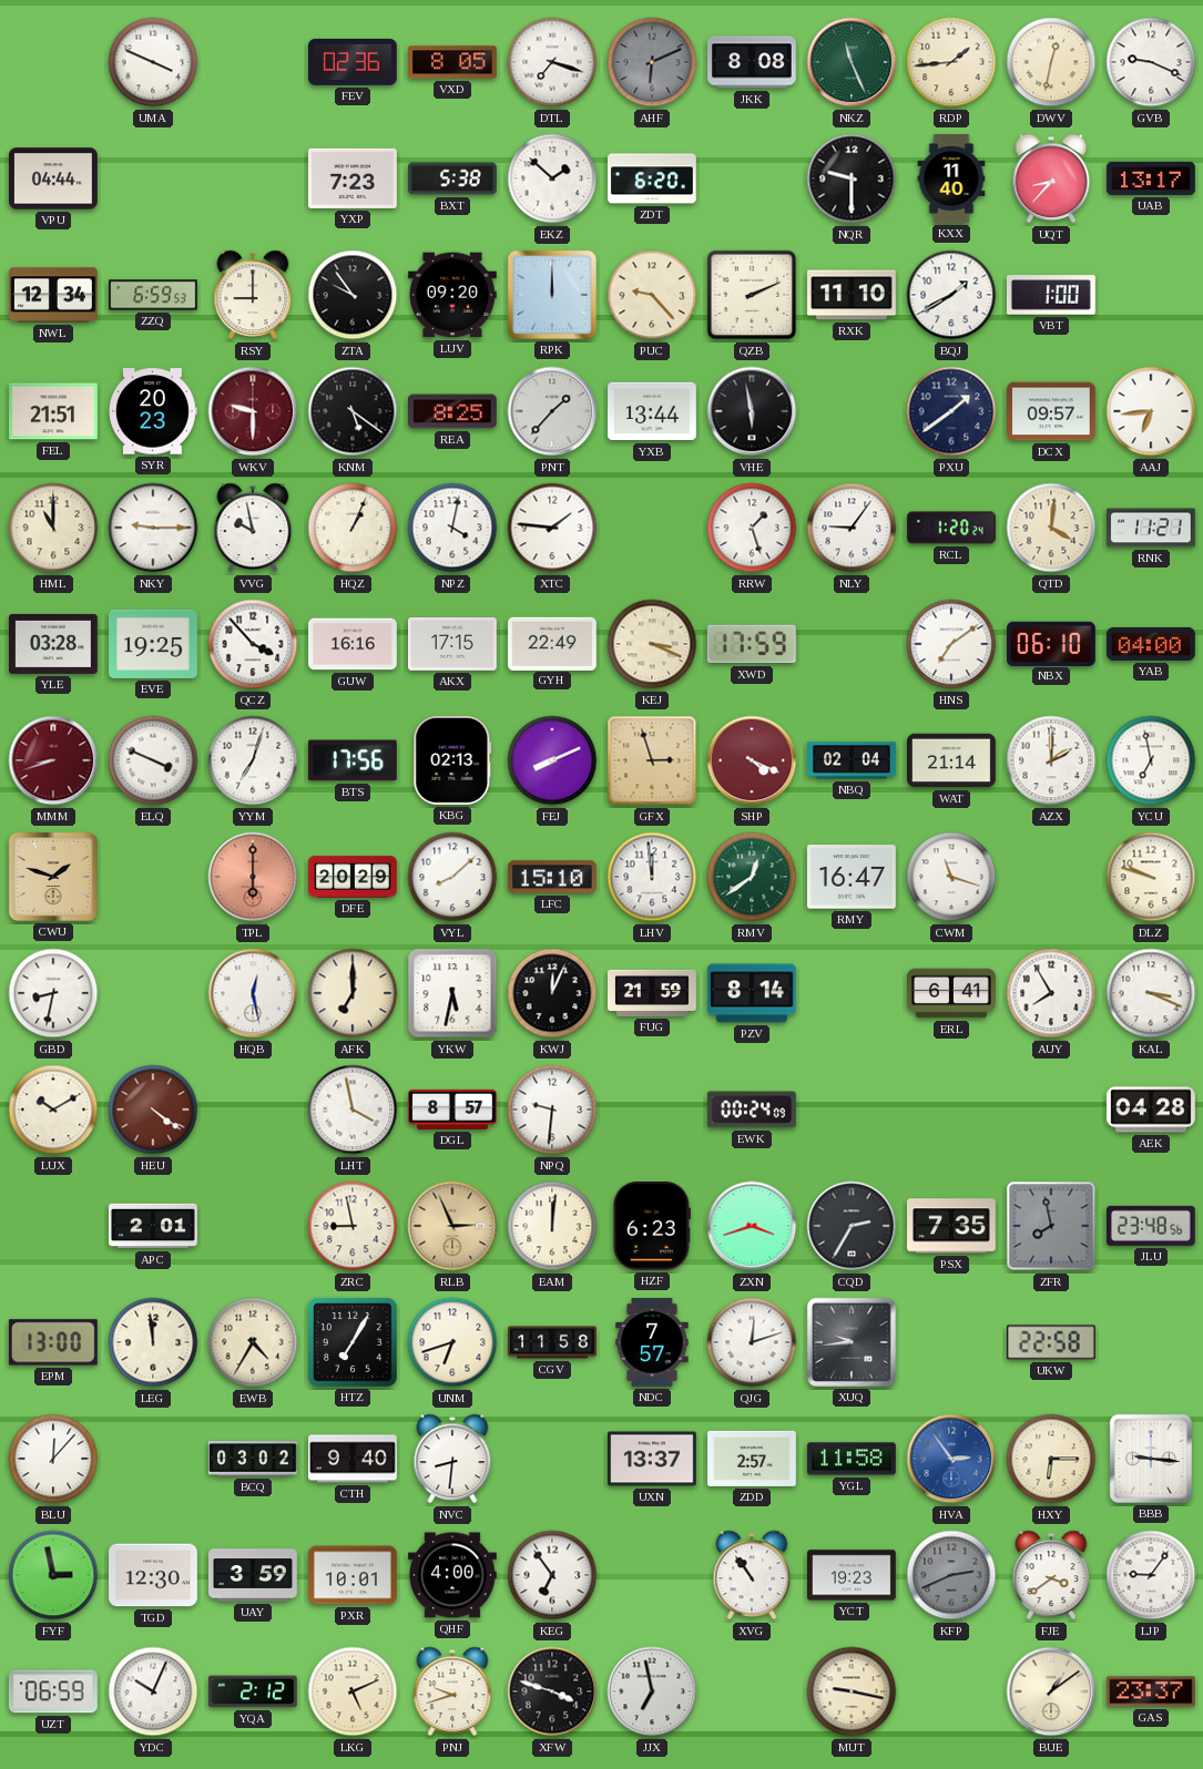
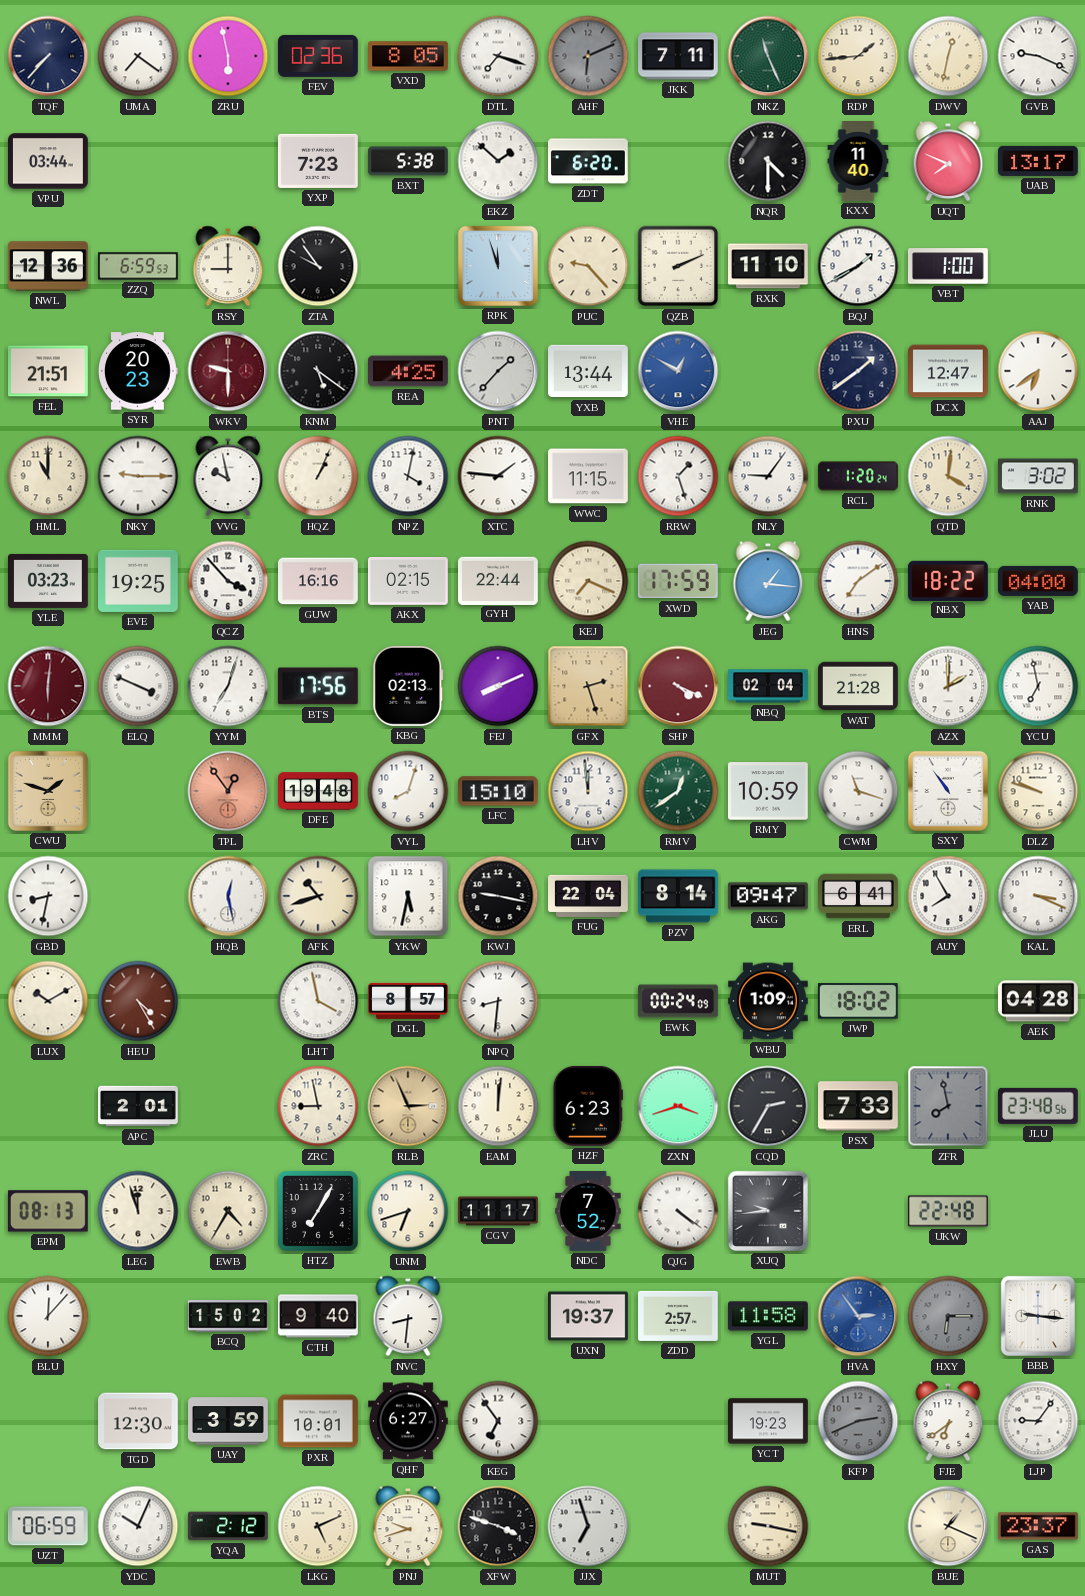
TQF: none -> 7:37
UMA: 3:49 -> 7:21
ZRU: none -> 5:58
JKK: 8:08 -> 7:11
VPU: 04:44 -> 03:44
NQR: 9:30 -> 4:30
UQT: 8:37 -> 7:49
NWL: 12:34 -> 12:36
LUV: 09:20 -> none
RPK: 12:00 -> 11:57
REA: 8:25 -> 4:25
VHE: 5:58 -> 12:50
VHE dial: black -> blue
DCX: 09:57 -> 12:47
AAJ: 6:44 -> 6:39
WWC: none -> 11:15
RNK: 11:21 -> 3:02
YLE: 03:28 -> 03:23
AKX: 17:15 -> 02:15
GYH: 22:49 -> 22:44
KEJ: 3:19 -> 7:19
JEG: none -> 1:16
NBX: 06:10 -> 18:22
MMM: 8:42 -> 6:01
GFX: 2:57 -> 2:27
WAT: 21:14 -> 21:28
TPL: 6:00 -> 12:54
DFE: 20:29 -> 19:48
VYL: 8:08 -> 8:03
RMY: 16:47 -> 10:59
SXY: none -> 10:54
AFK: 7:00 -> 10:42
KWJ: 12:04 -> 9:17
FUG: 21:59 -> 22:04
AKG: none -> 09:47
HEU: 4:21 -> 4:25
NPQ: 9:31 -> 8:31
WBU: none -> 1:09
JWP: none -> 18:02
PSX: 7:35 -> 7:33
EPM: 13:00 -> 08:13
LEG: 11:59 -> 11:57
CGV: 11:58 -> 11:17
NDC: 7:57 -> 7:52
QJG: 12:12 -> 4:21
UKW: 22:58 -> 22:48
BCQ: 03:02 -> 15:02
UXN: 13:37 -> 19:37
HXY dial: cream -> grey
FYF: 2:58 -> none
QHF: 4:00 -> 6:27
XVG: 10:54 -> none
FJE: 3:39 -> 6:39
JJX: 6:58 -> 6:57
BUE: 1:09 -> 1:19
